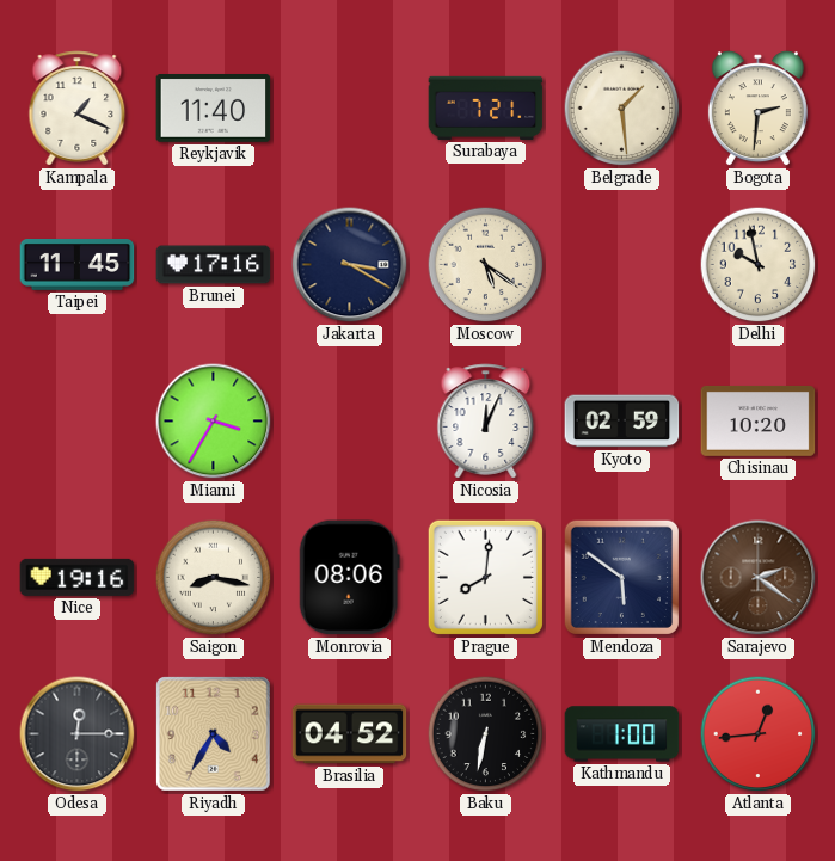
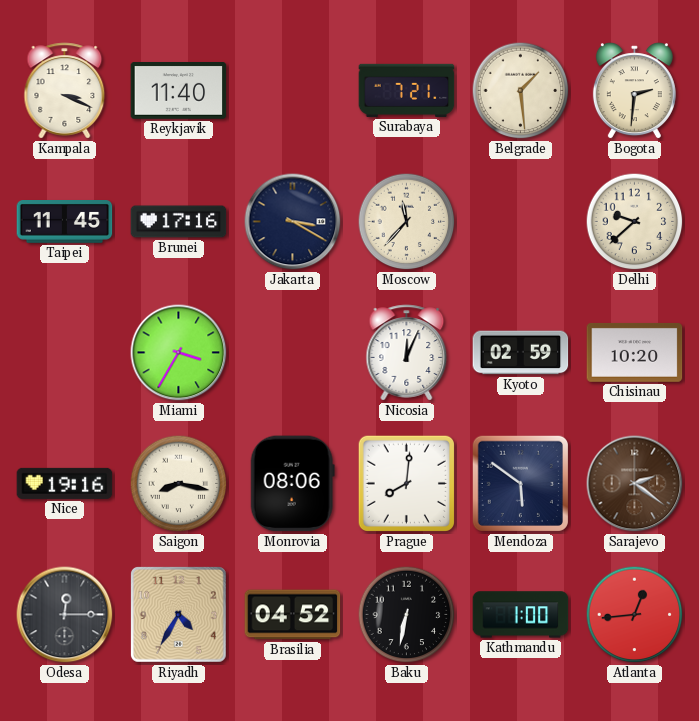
Kampala: 1:19 -> 3:19
Moscow: 5:21 -> 11:37
Delhi: 9:58 -> 9:38
